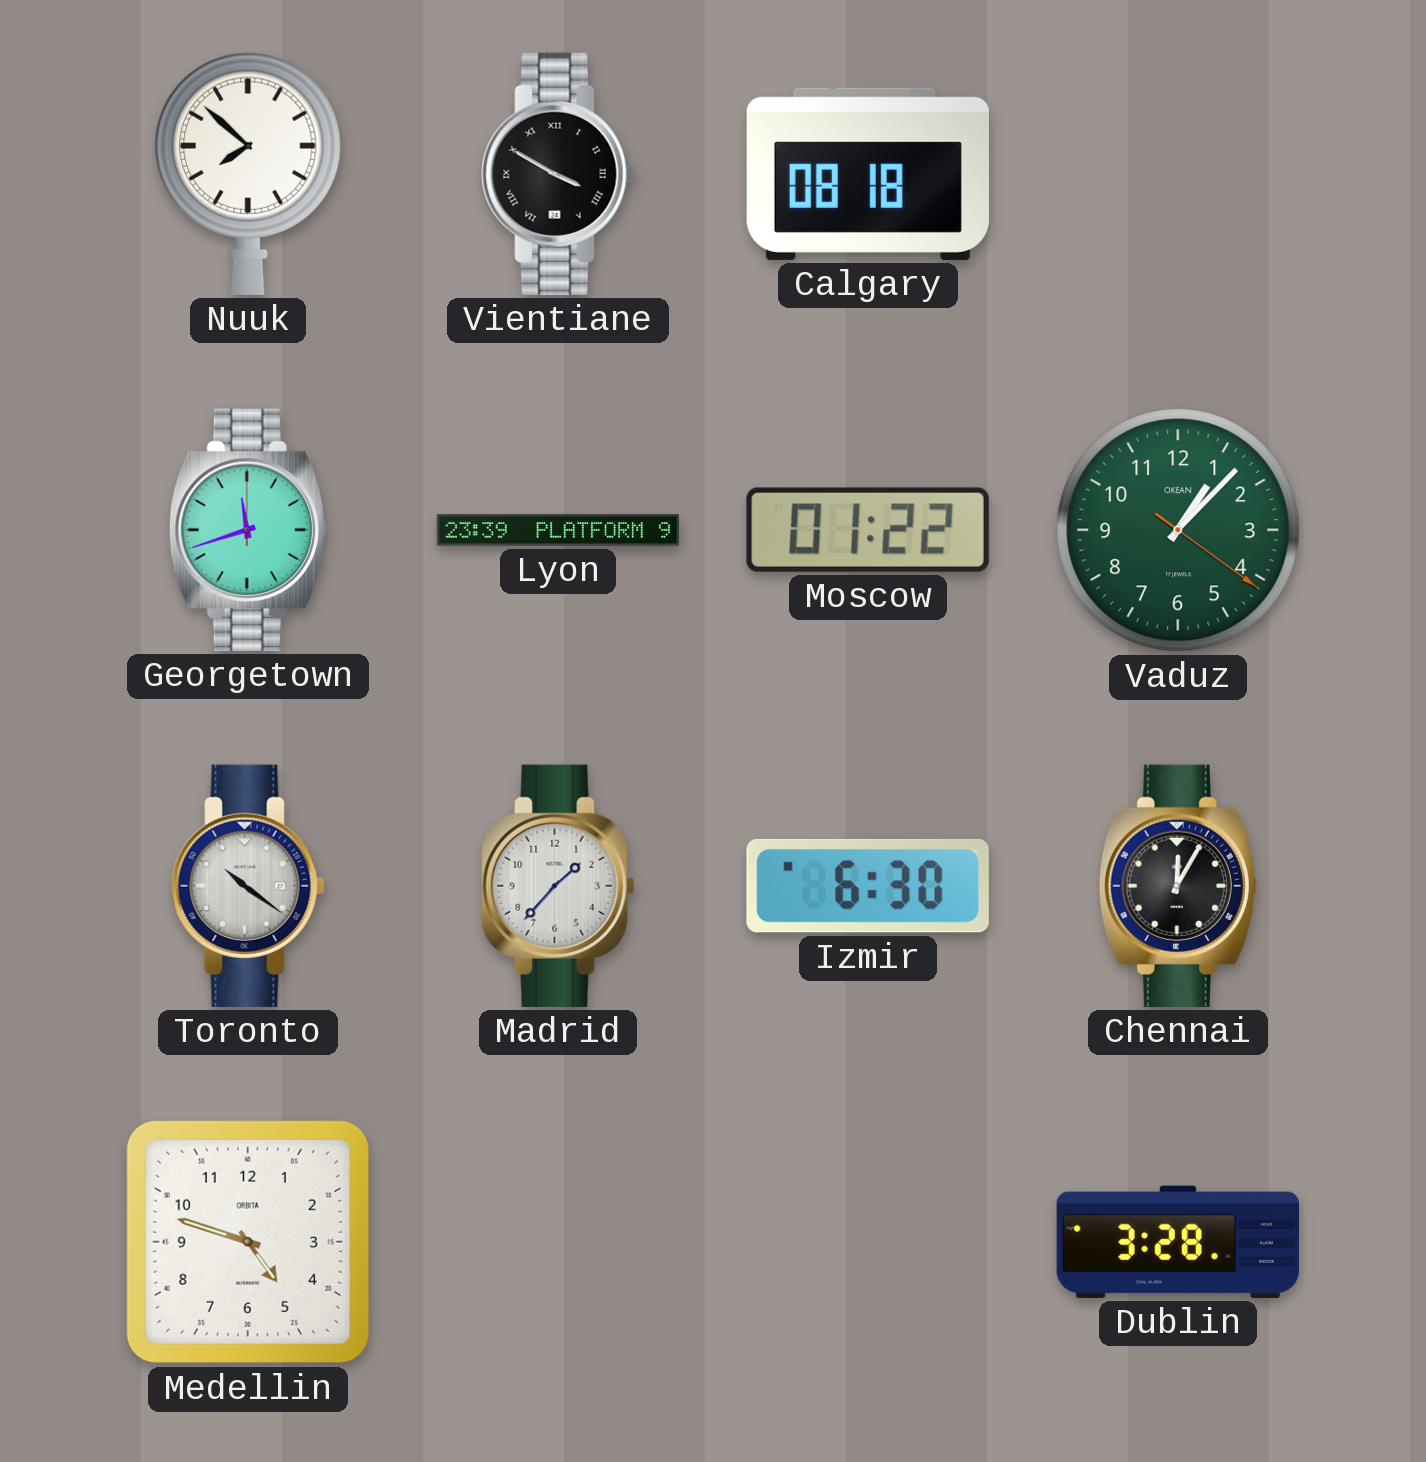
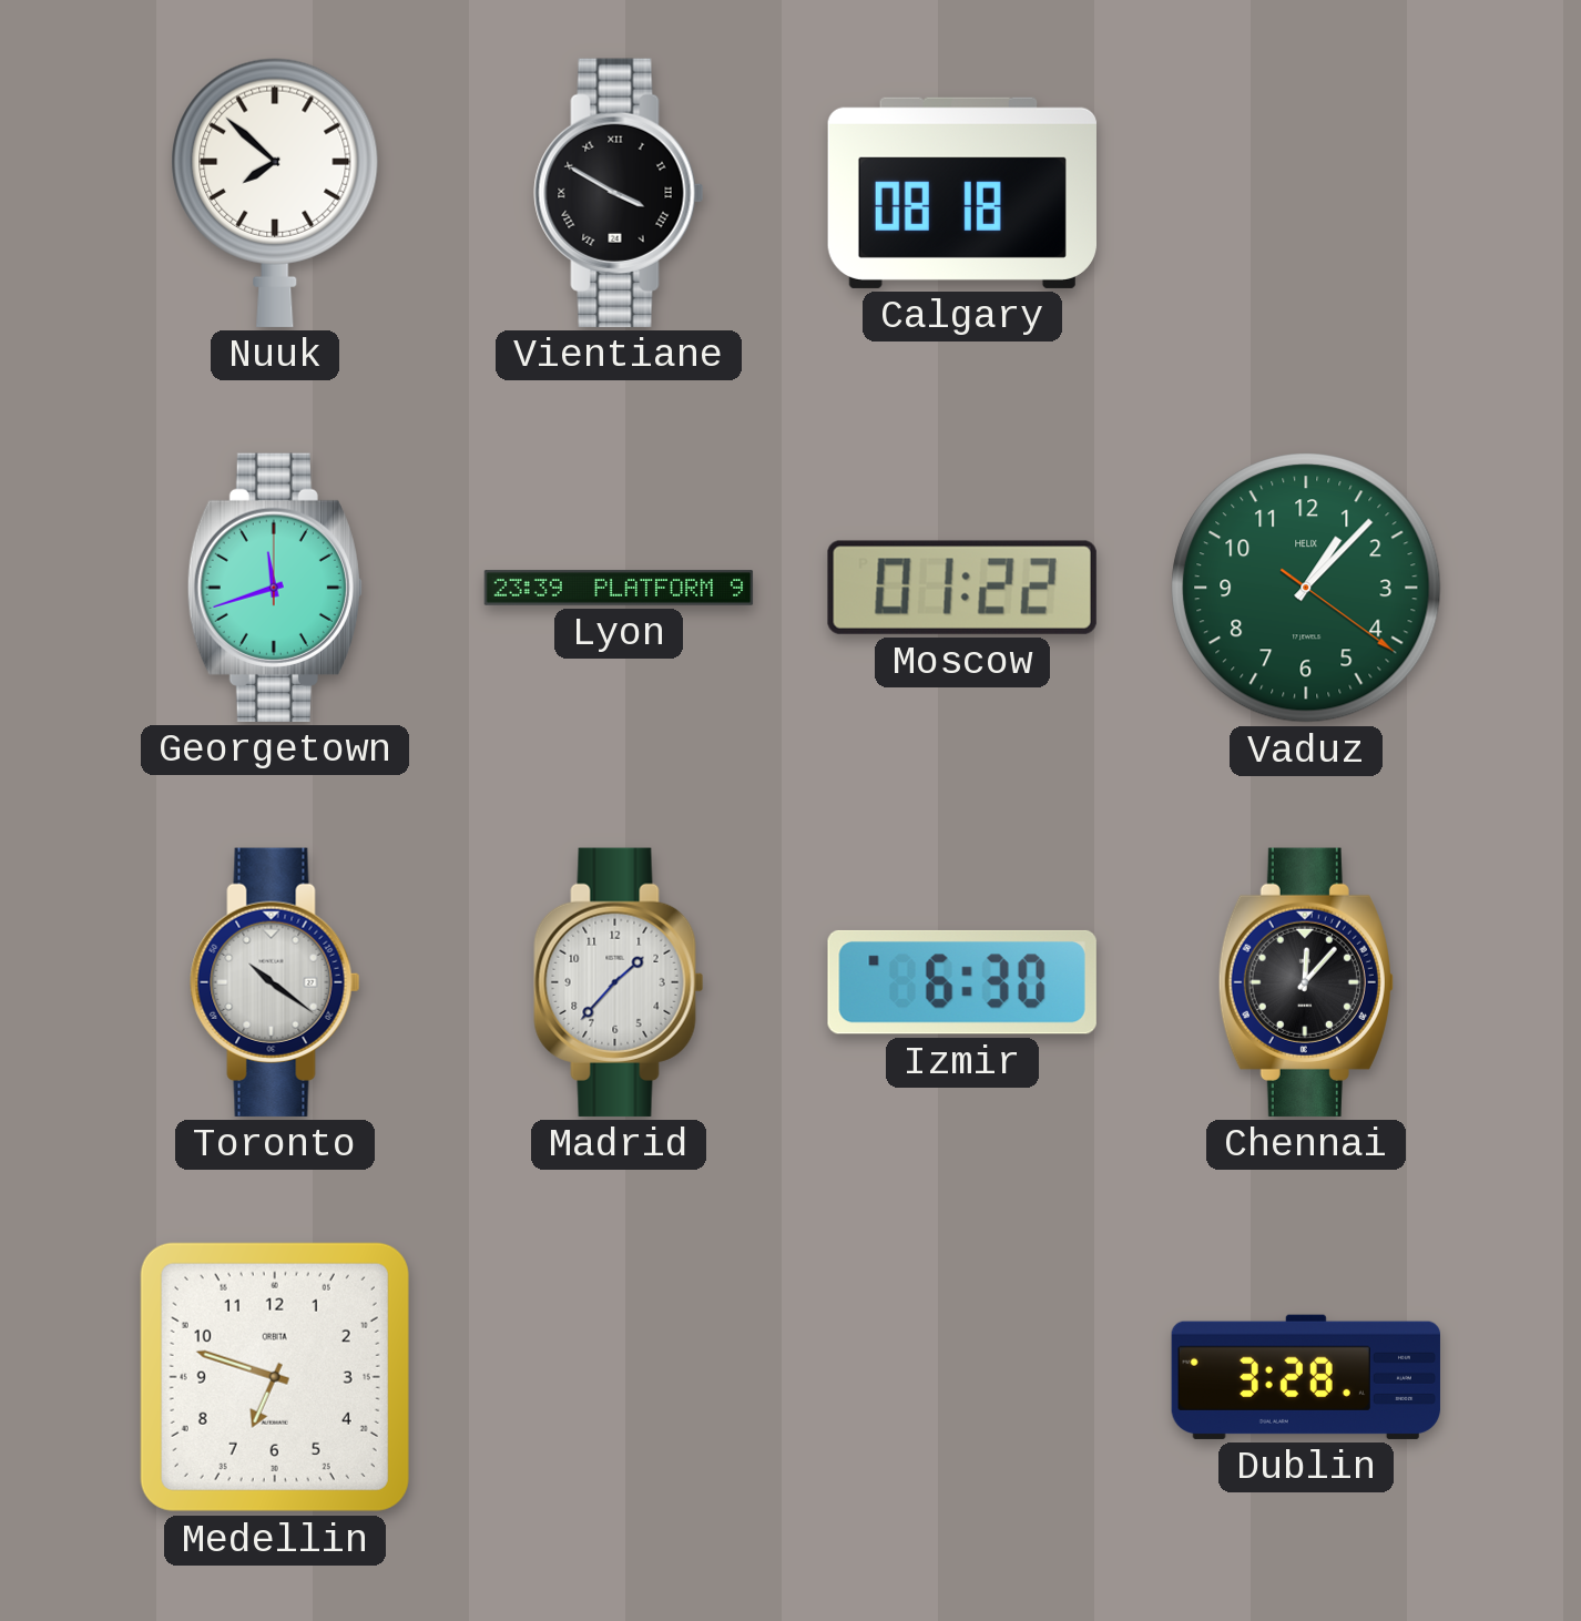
Vaduz brand: OKEAN -> HELIX
Chennai: 12:05 -> 12:07
Medellin: 4:48 -> 6:48
